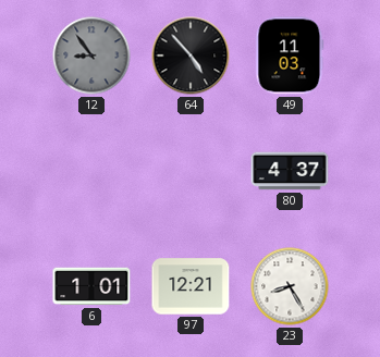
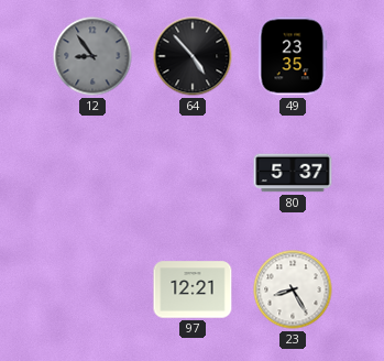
49: 11:03 -> 23:35
80: 4:37 -> 5:37
6: 1:01 -> none
